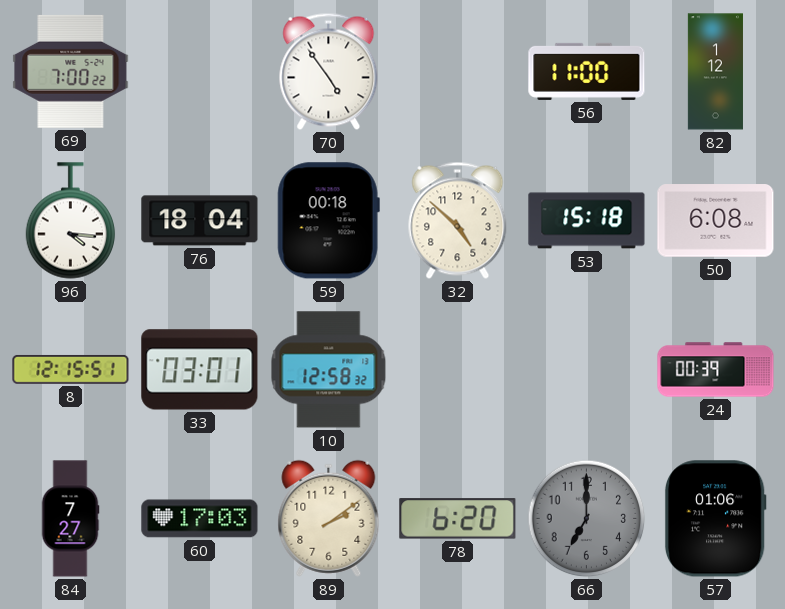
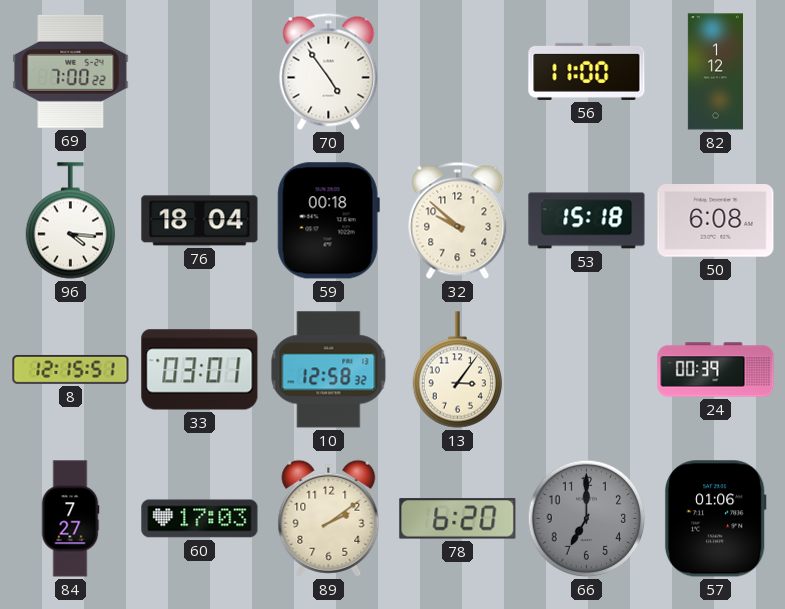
32: 4:52 -> 9:52
13: none -> 3:06
